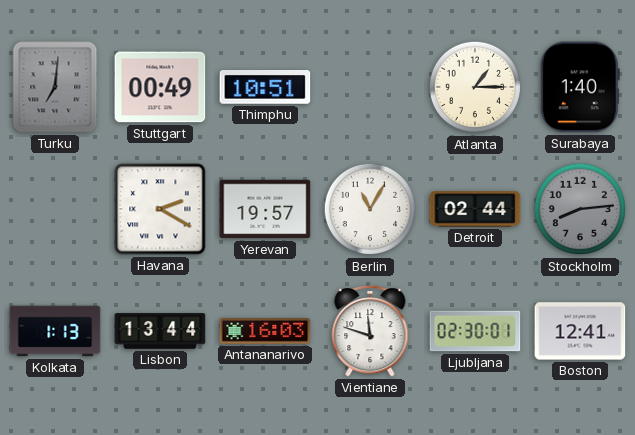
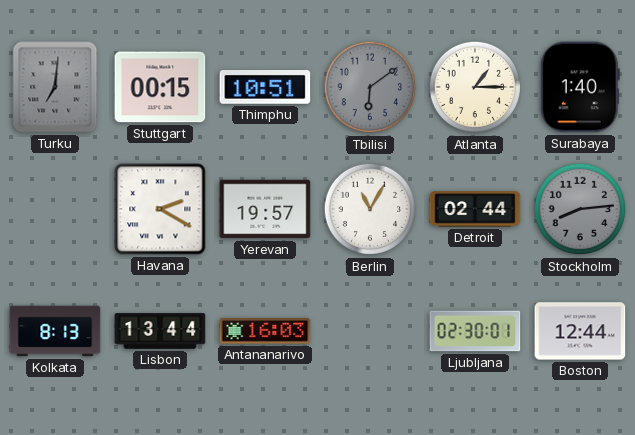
Stuttgart: 00:49 -> 00:15
Tbilisi: none -> 6:09
Kolkata: 1:13 -> 8:13
Vientiane: 11:48 -> none
Boston: 12:41 -> 12:44
